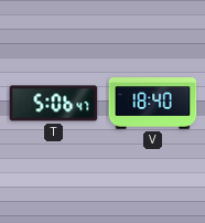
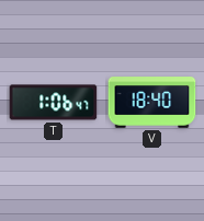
T: 5:06 -> 1:06
